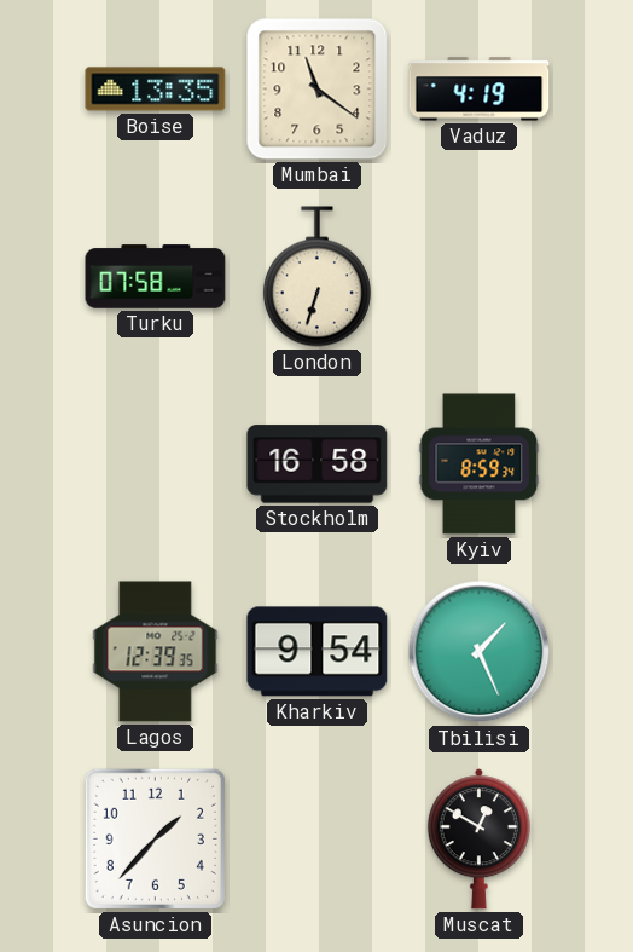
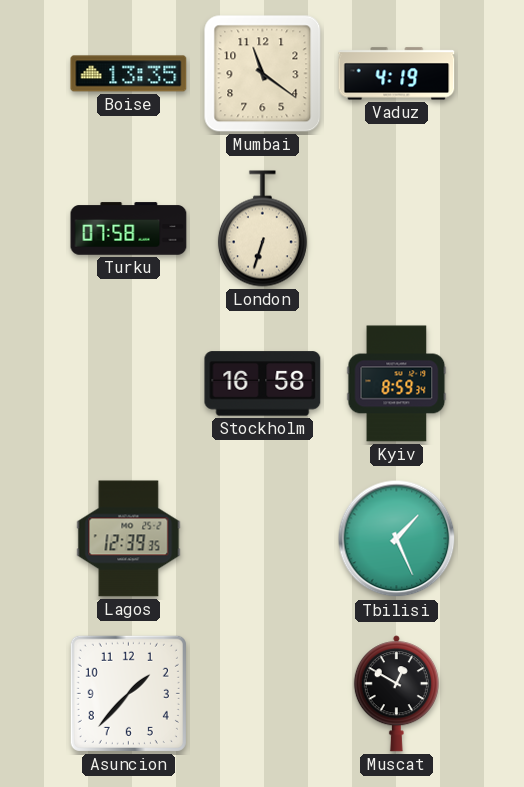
Kharkiv: 9:54 -> none
